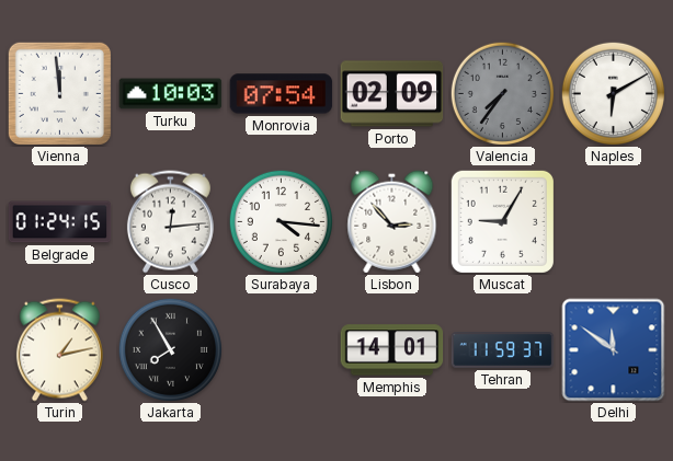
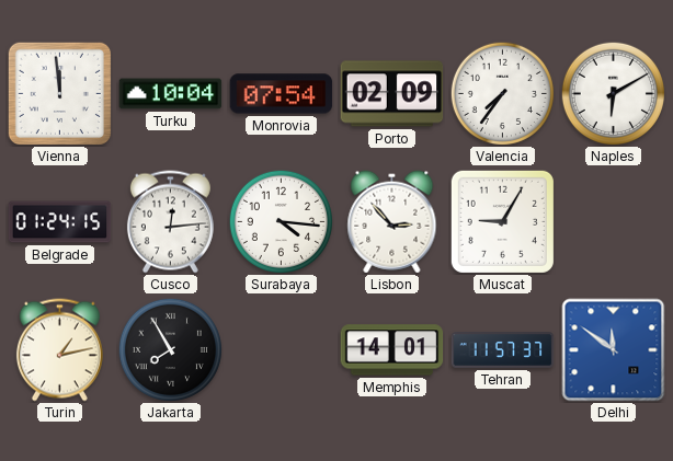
Turku: 10:03 -> 10:04
Valencia dial: grey -> white
Tehran: 11:59 -> 11:57
